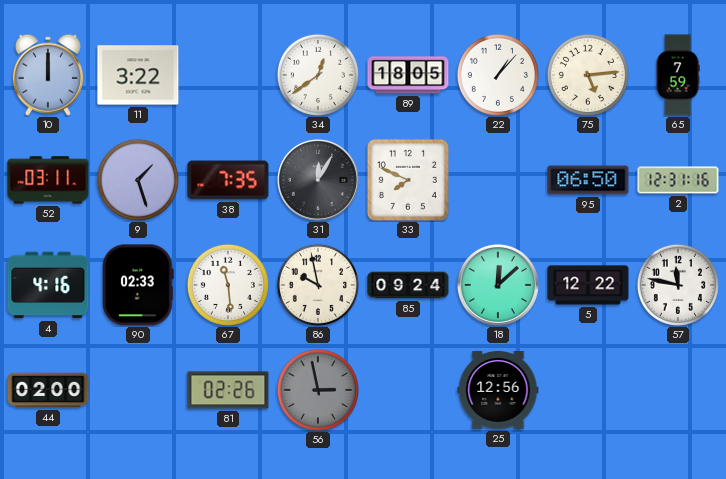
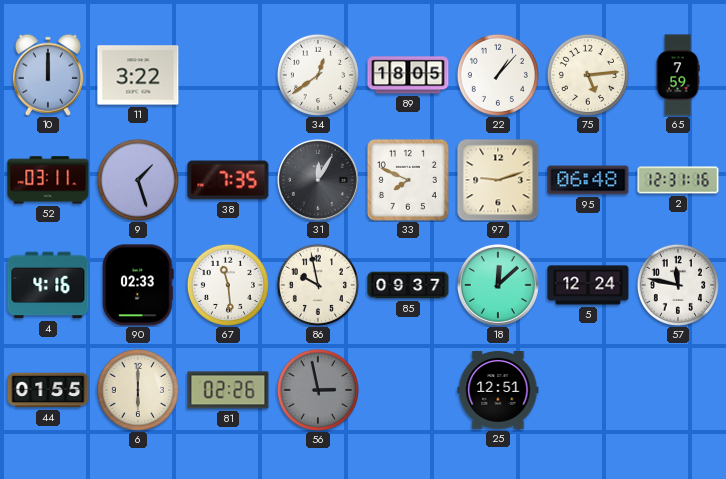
97: none -> 9:12
95: 06:50 -> 06:48
85: 09:24 -> 09:37
5: 12:22 -> 12:24
44: 02:00 -> 01:55
6: none -> 6:00
25: 12:56 -> 12:51
